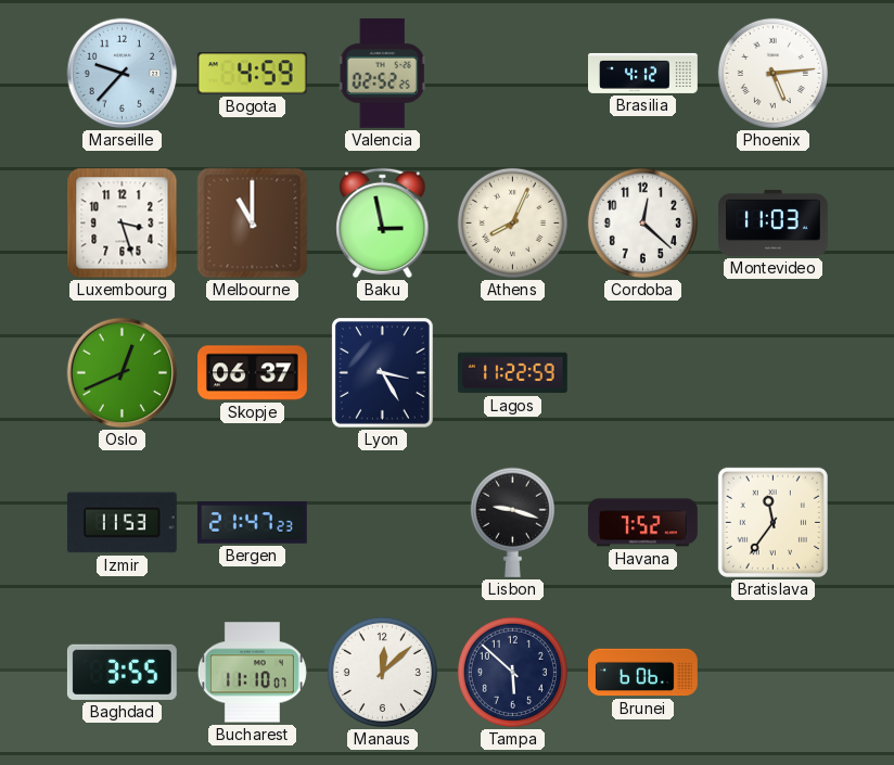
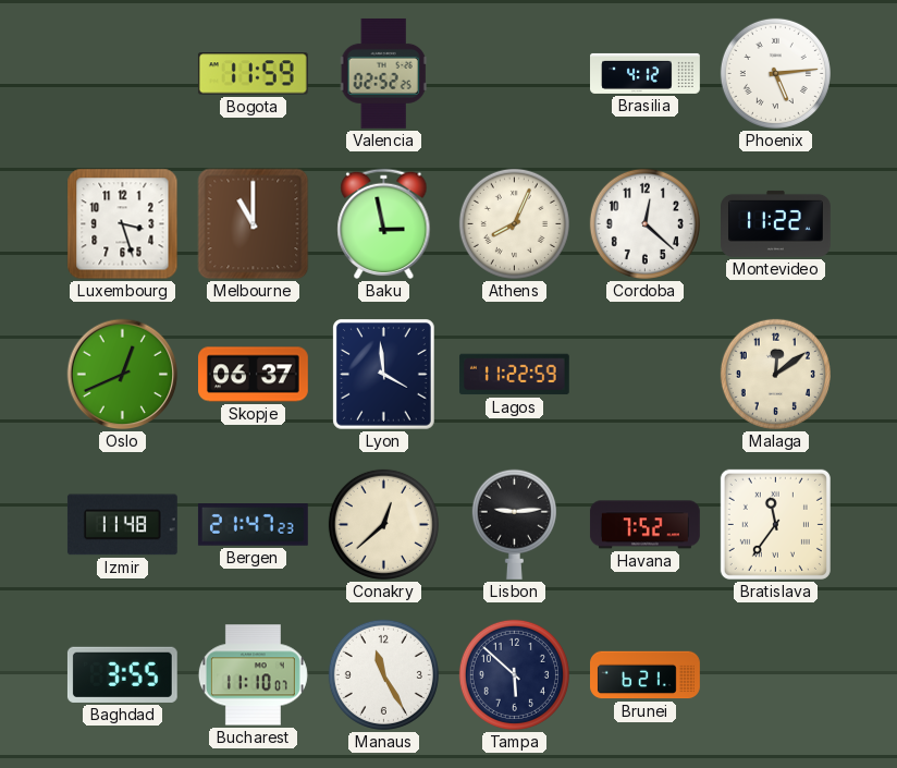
Marseille: 9:37 -> none
Bogota: 4:59 -> 11:59
Montevideo: 11:03 -> 11:22
Lyon: 3:25 -> 3:59
Malaga: none -> 12:09
Izmir: 11:53 -> 11:48
Conakry: none -> 12:38
Lisbon: 9:18 -> 9:14
Manaus: 12:08 -> 11:25
Brunei: 6:06 -> 6:21
